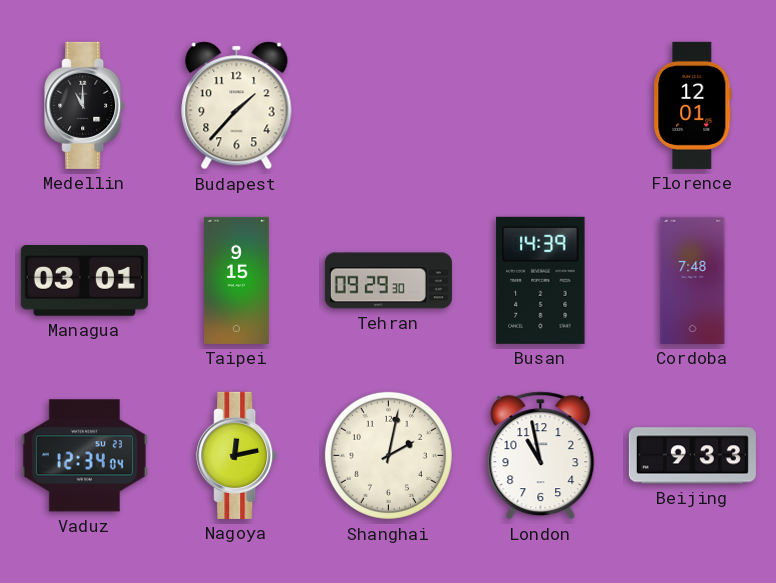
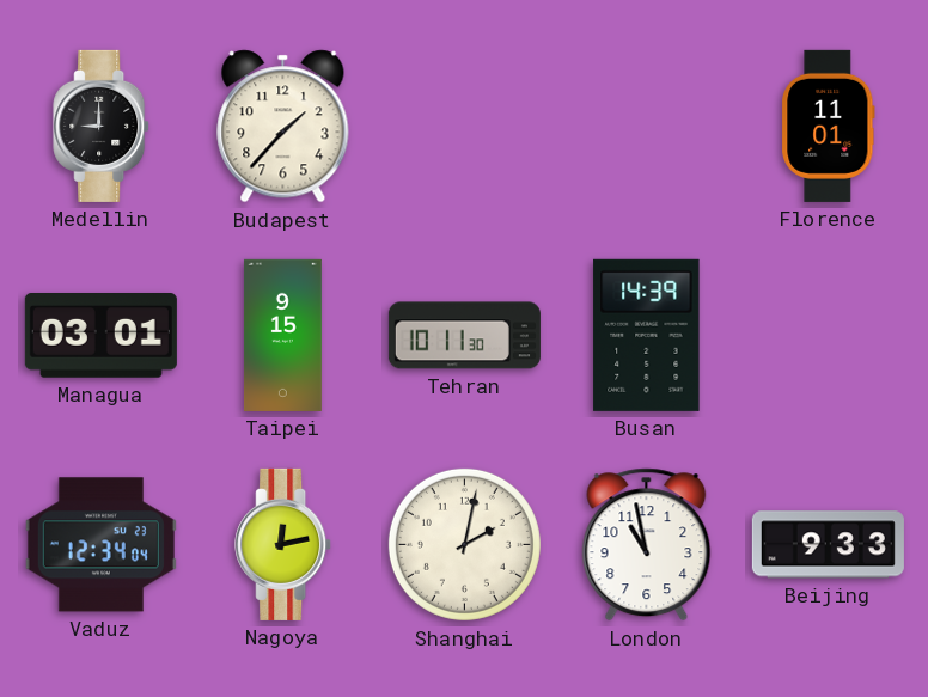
Medellin: 11:00 -> 9:00
Florence: 12:01 -> 11:01
Tehran: 09:29 -> 10:11
Cordoba: 7:48 -> none
